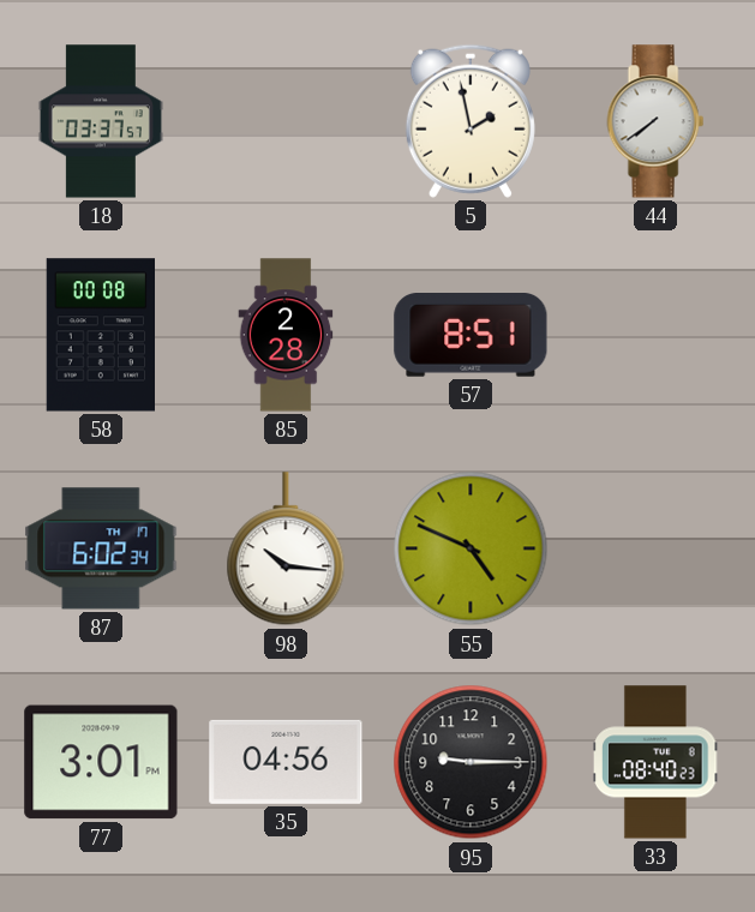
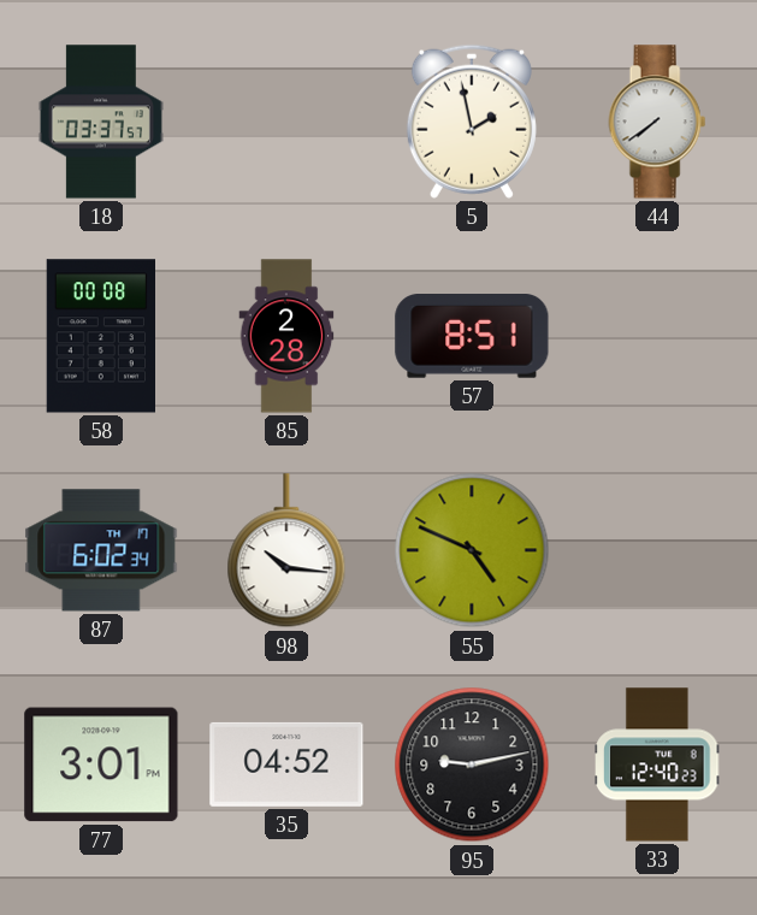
35: 04:56 -> 04:52
95: 9:15 -> 9:13
33: 08:40 -> 12:40
